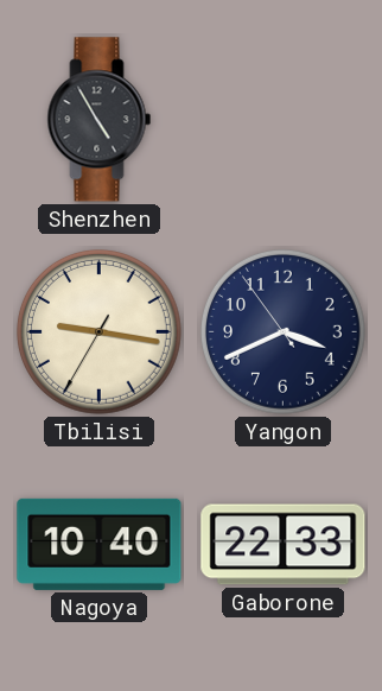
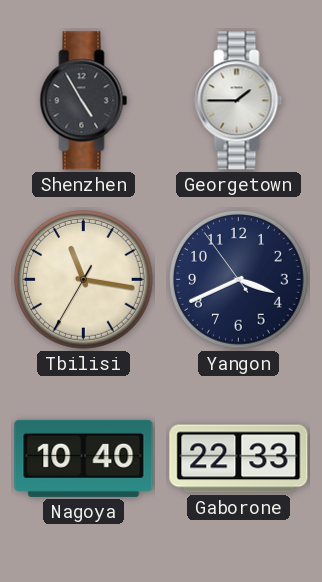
Georgetown: none -> 1:45
Tbilisi: 9:16 -> 11:16
